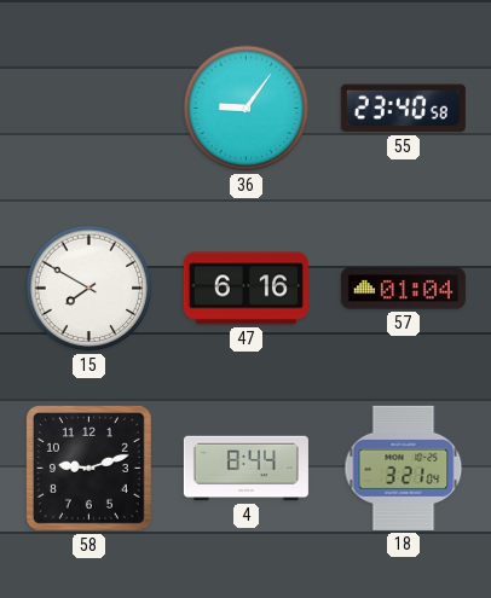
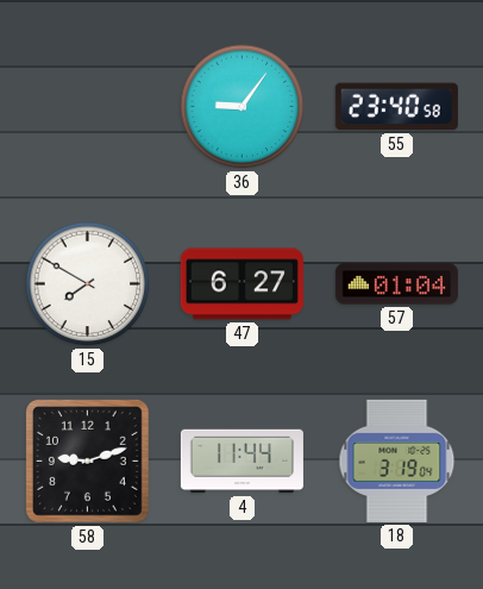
47: 6:16 -> 6:27
4: 8:44 -> 11:44
18: 3:21 -> 3:19
